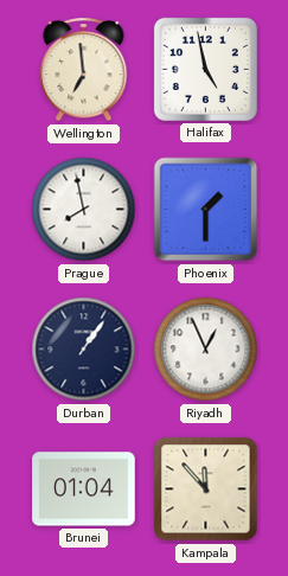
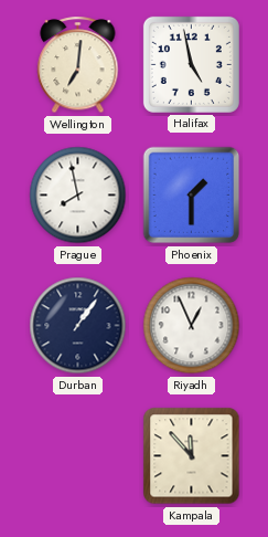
Wellington: 6:59 -> 7:01
Brunei: 01:04 -> none
